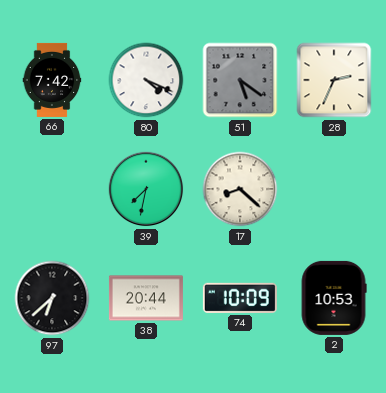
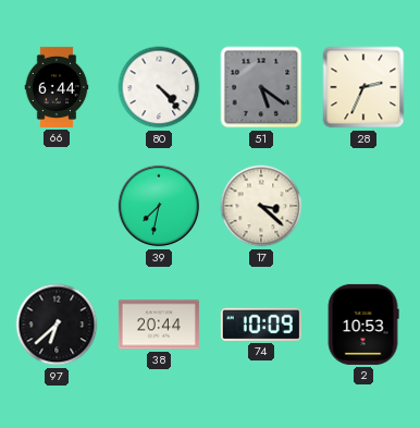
66: 7:42 -> 6:44
80: 4:19 -> 4:23
17: 8:22 -> 3:22
